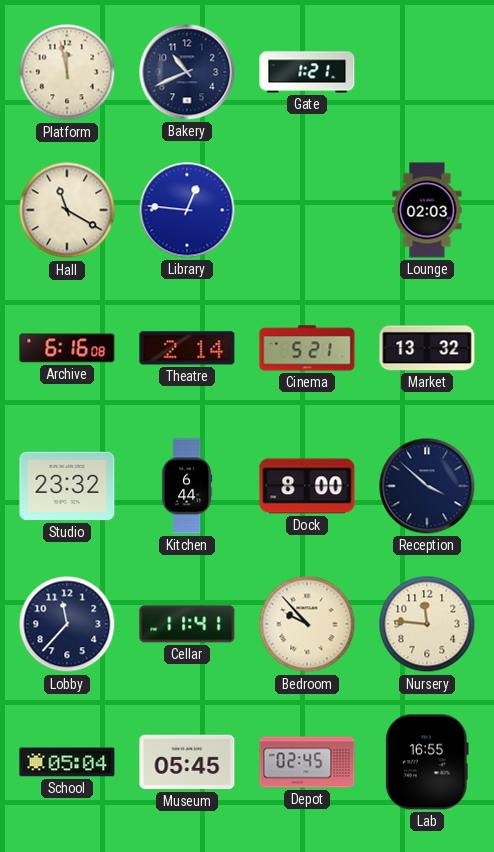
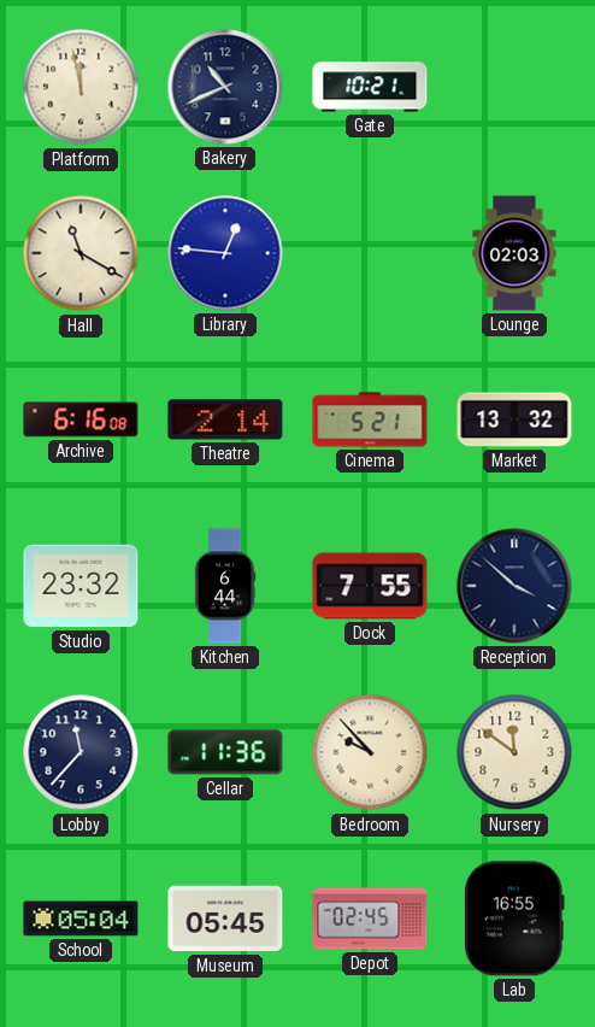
Gate: 1:21 -> 10:21
Dock: 8:00 -> 7:55
Cellar: 11:41 -> 11:36
Nursery: 11:46 -> 11:51
